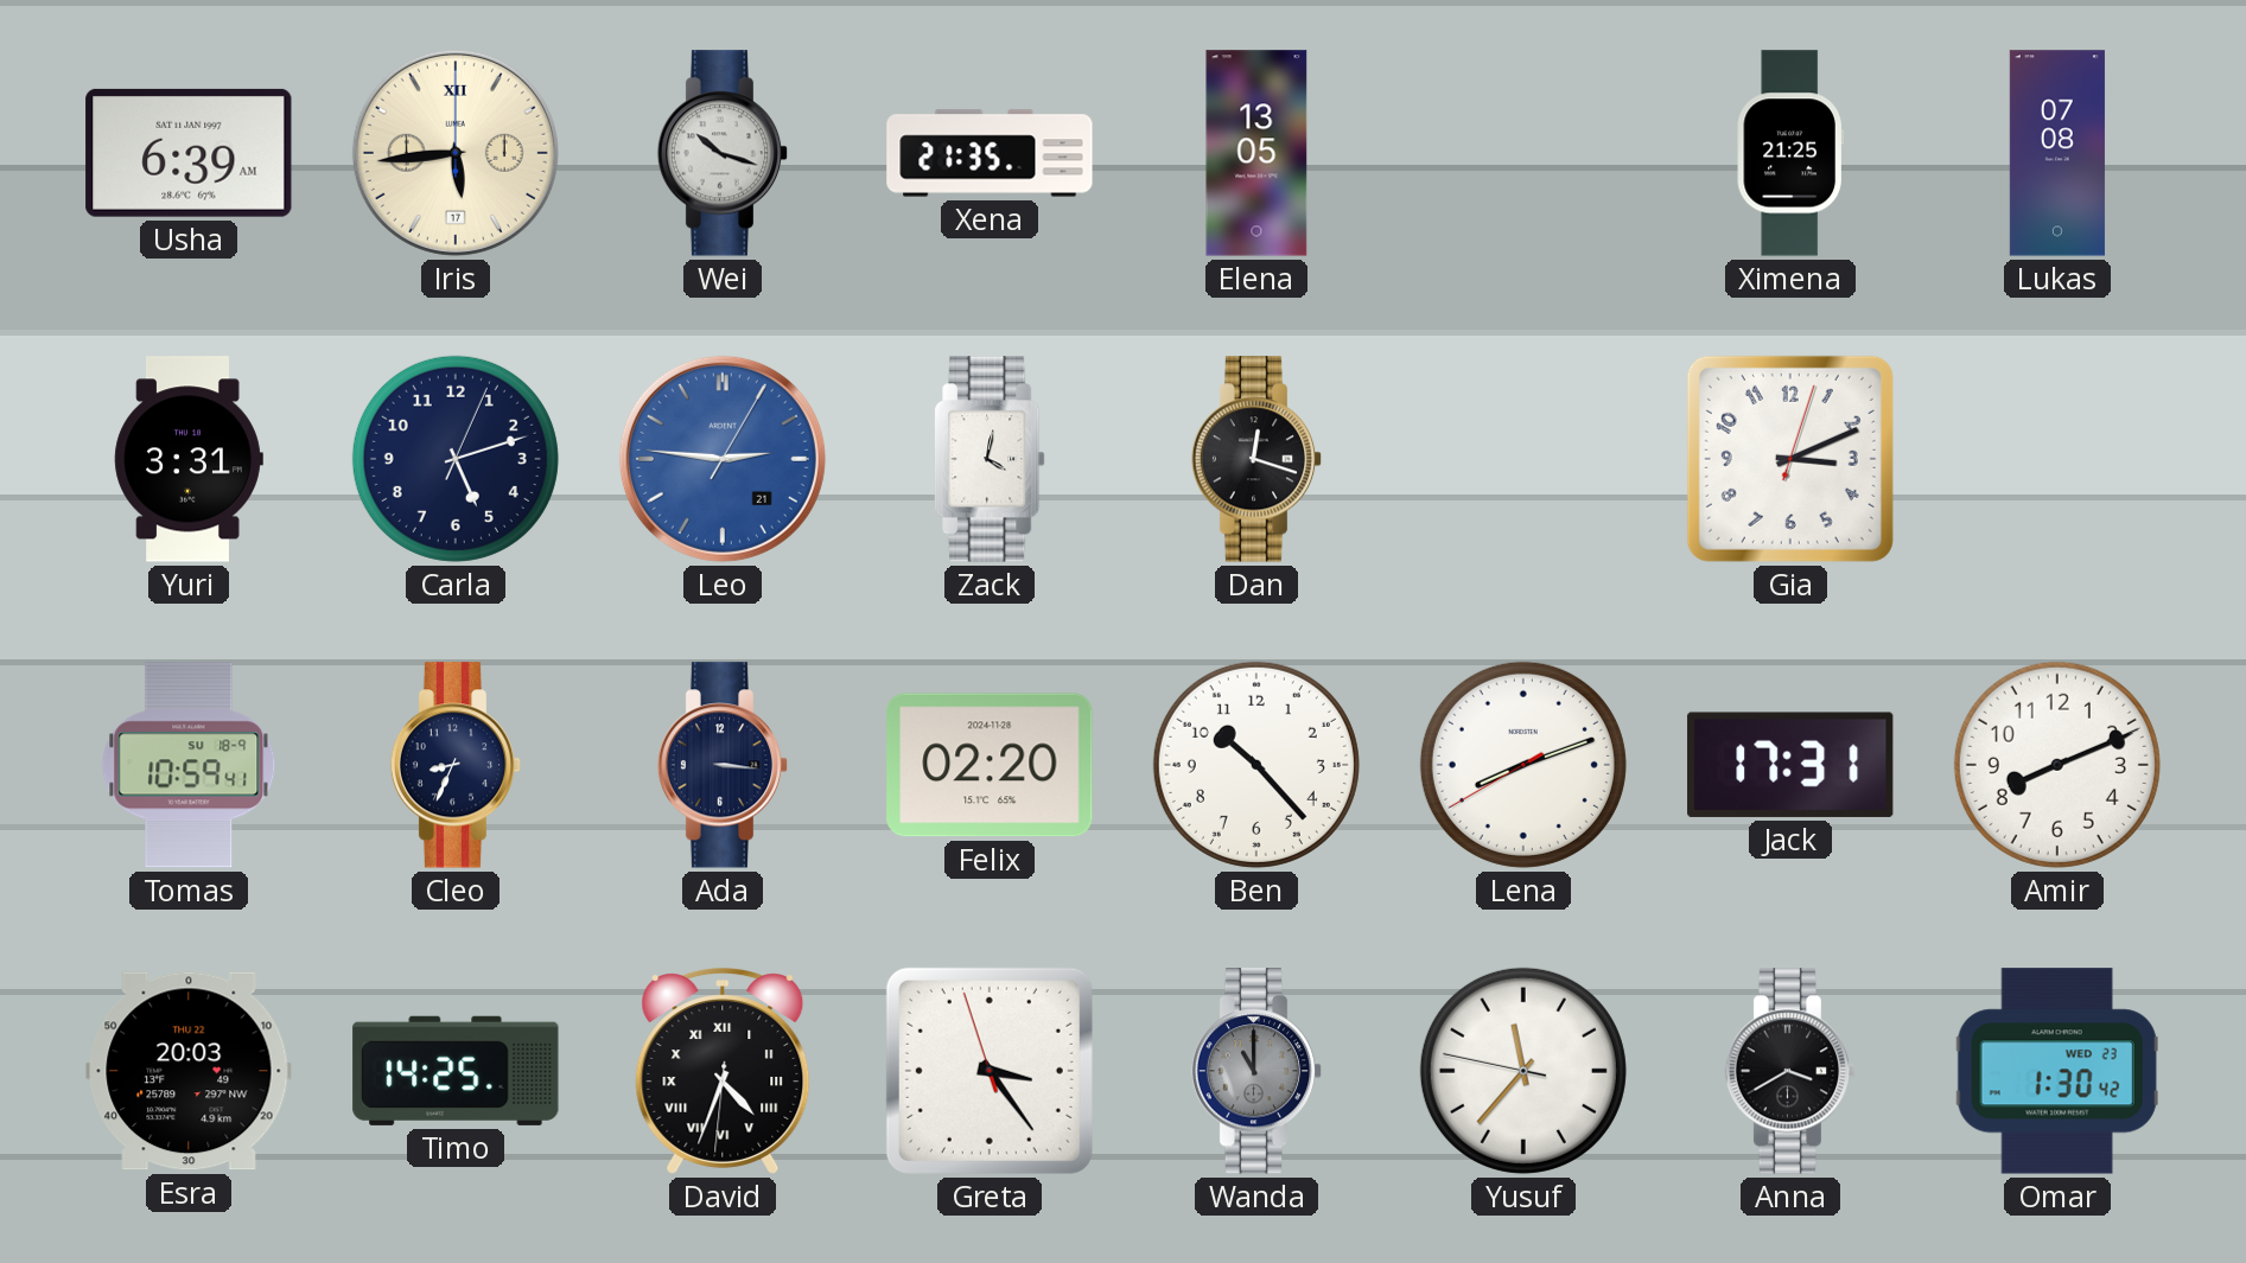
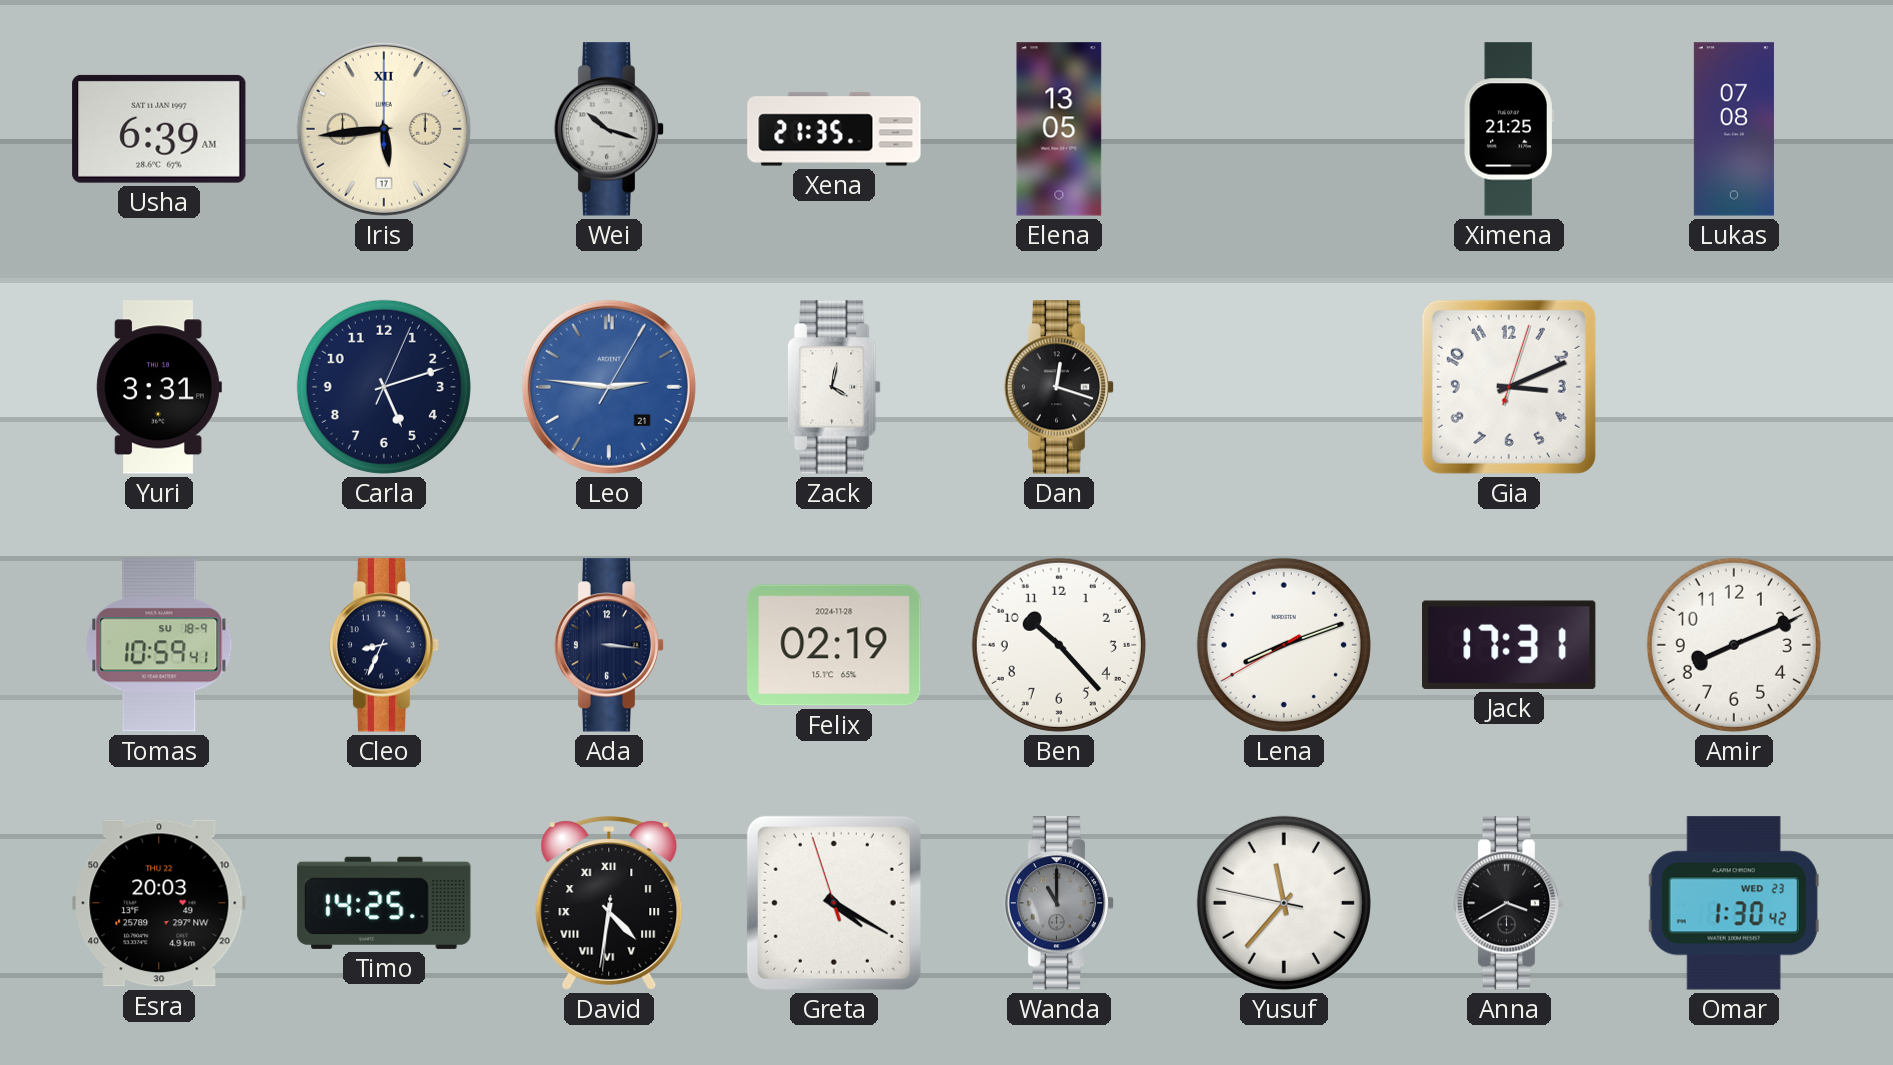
Felix: 02:20 -> 02:19
David: 4:33 -> 4:31
Greta: 3:23 -> 4:19
